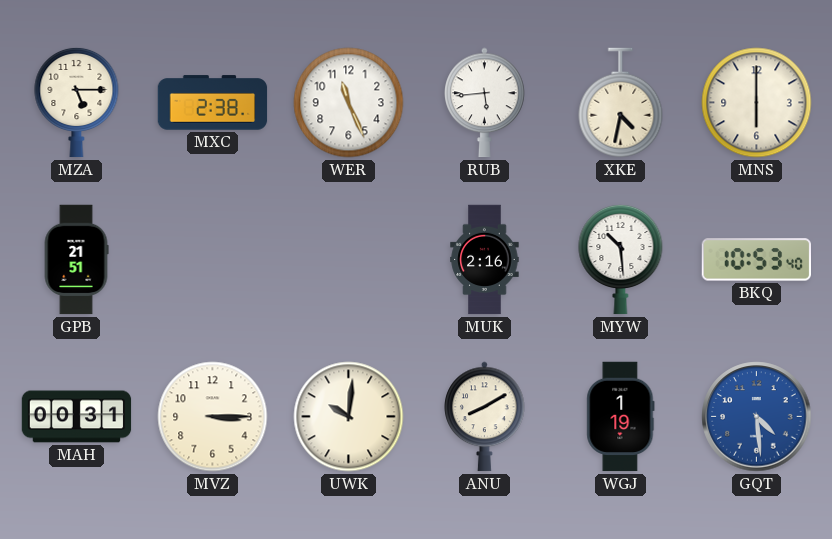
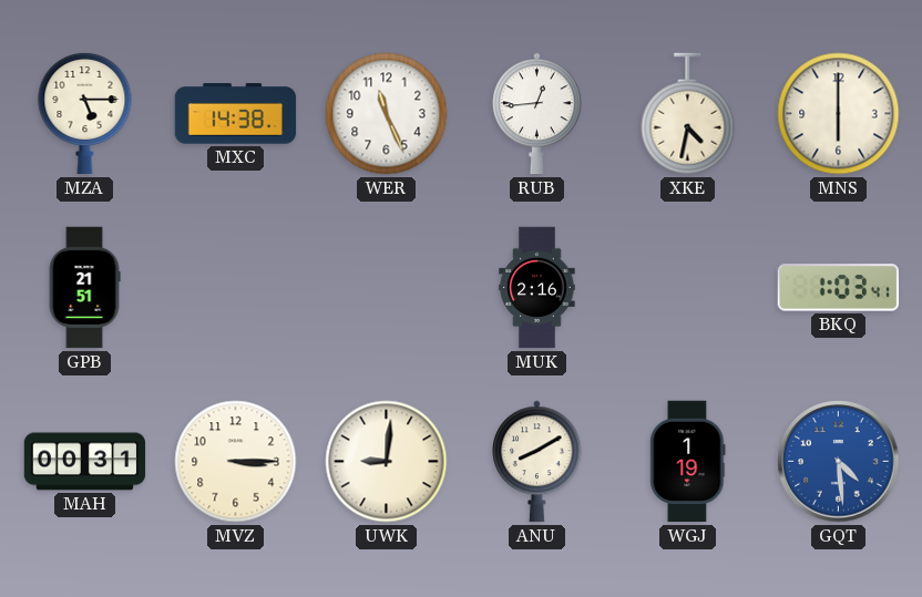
MXC: 2:38 -> 14:38
RUB: 5:44 -> 12:44
MYW: 10:29 -> none
BKQ: 10:53 -> 1:03
UWK: 10:01 -> 9:01
